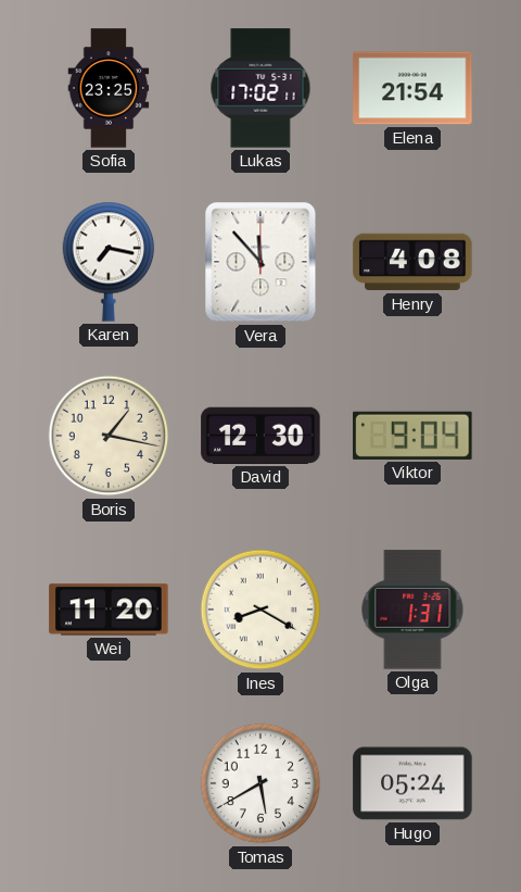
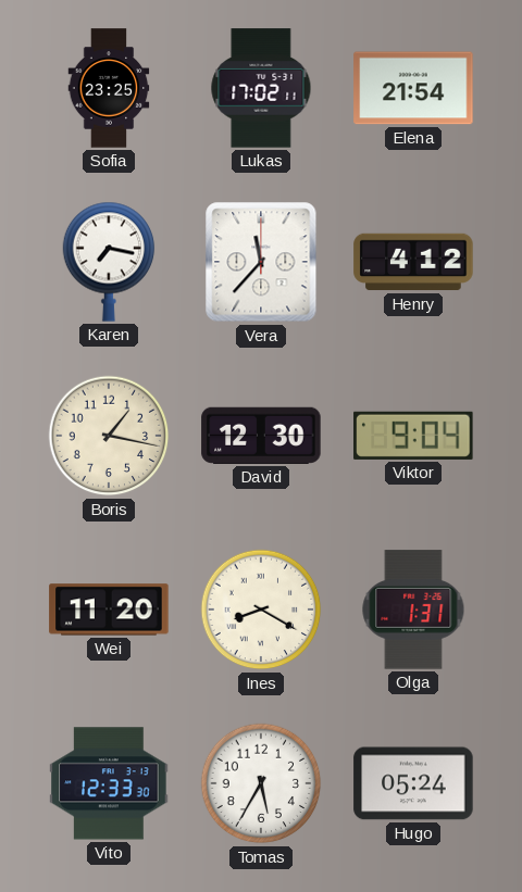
Vera: 11:53 -> 11:37
Henry: 4:08 -> 4:12
Vito: none -> 12:33
Tomas: 5:40 -> 5:35
